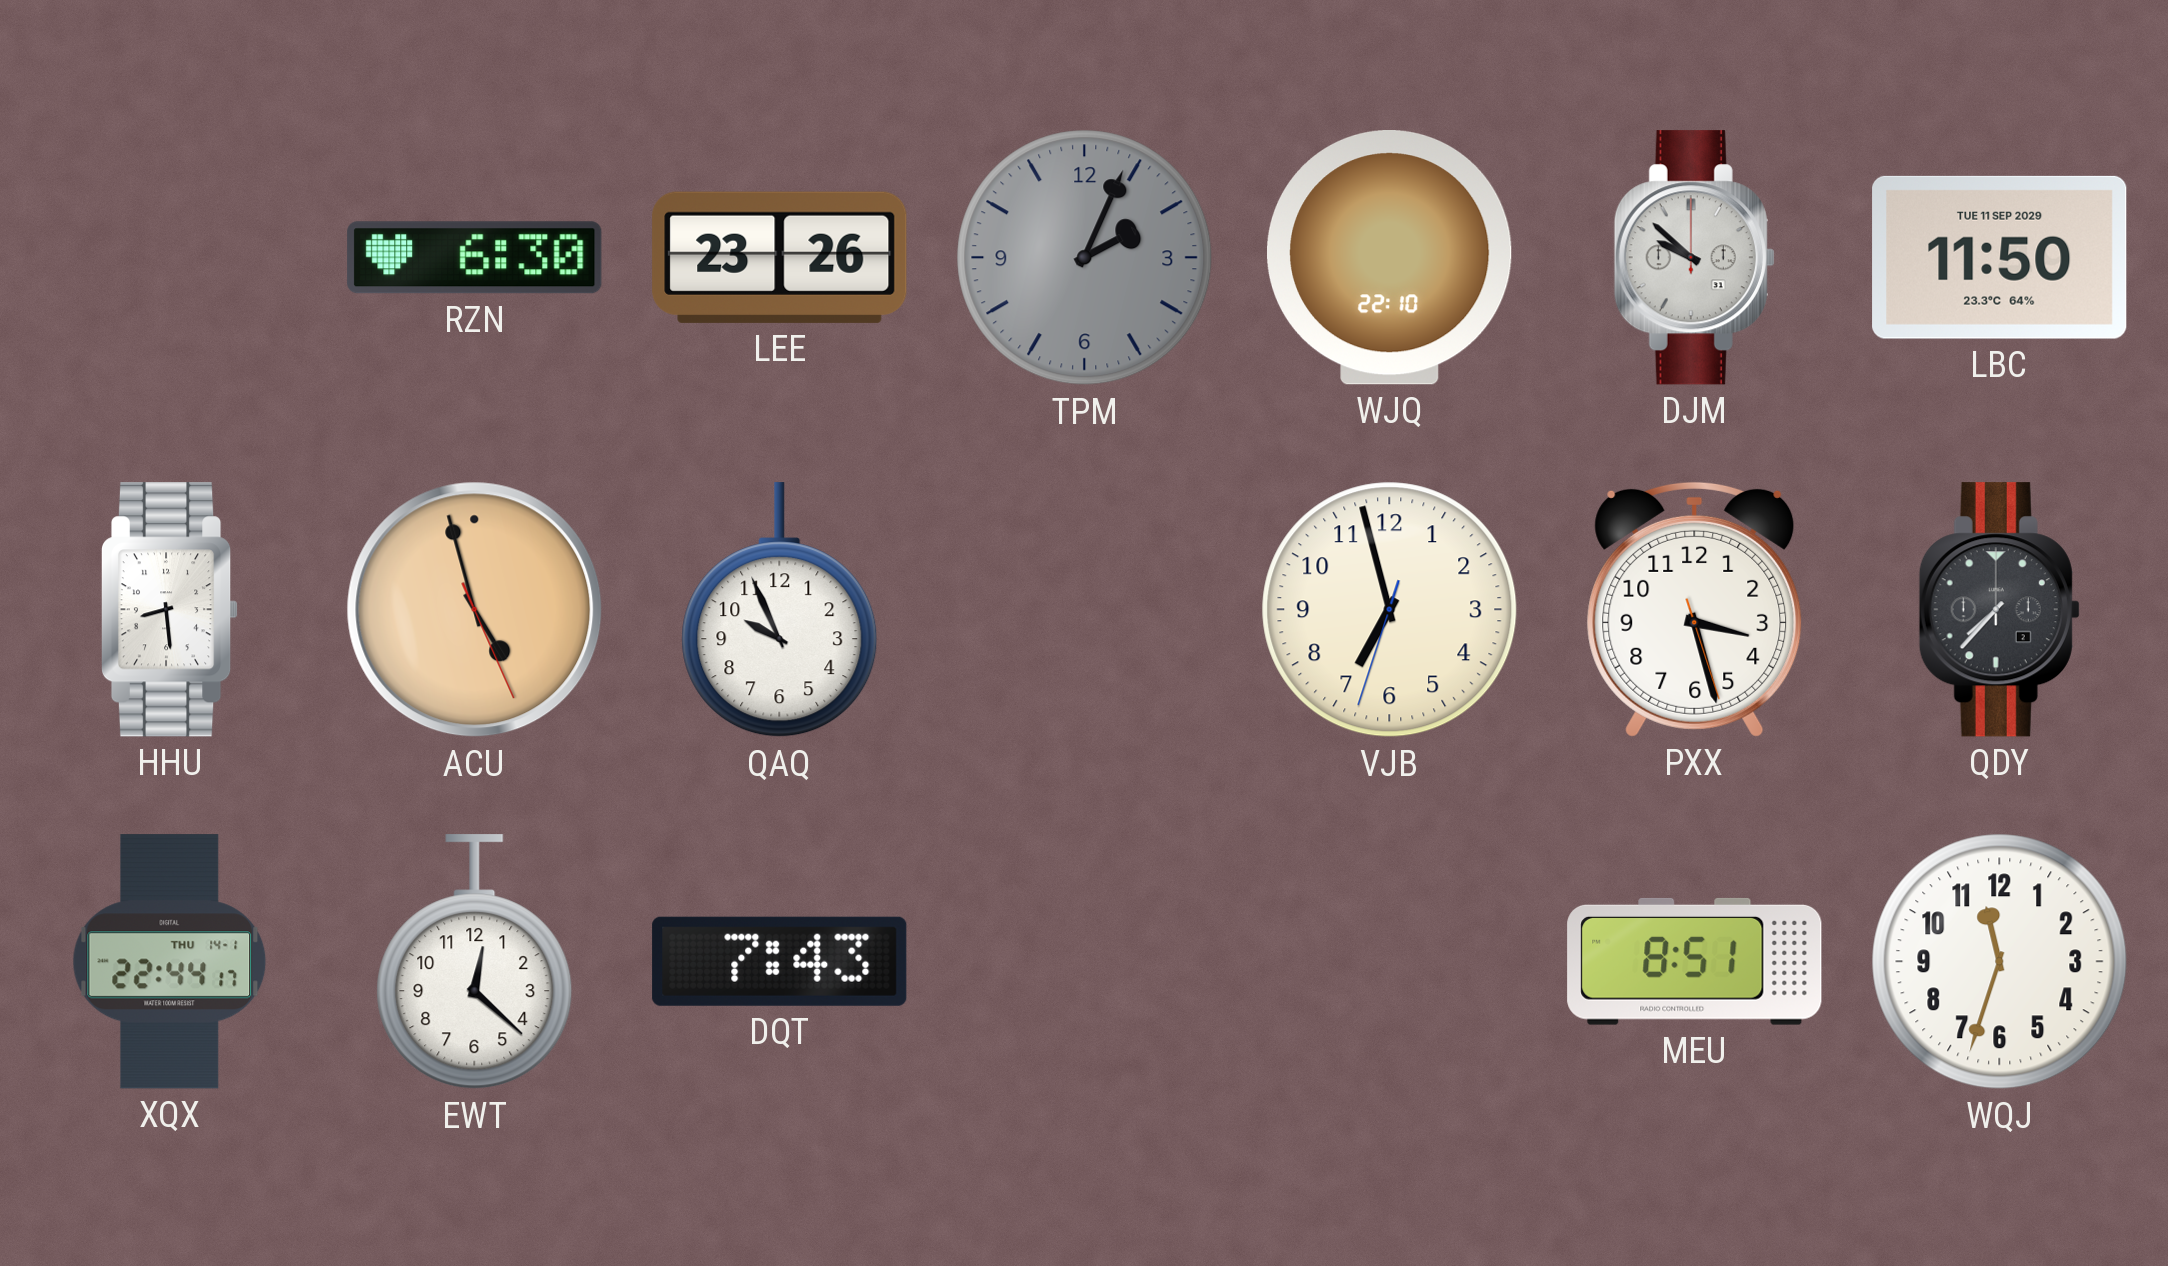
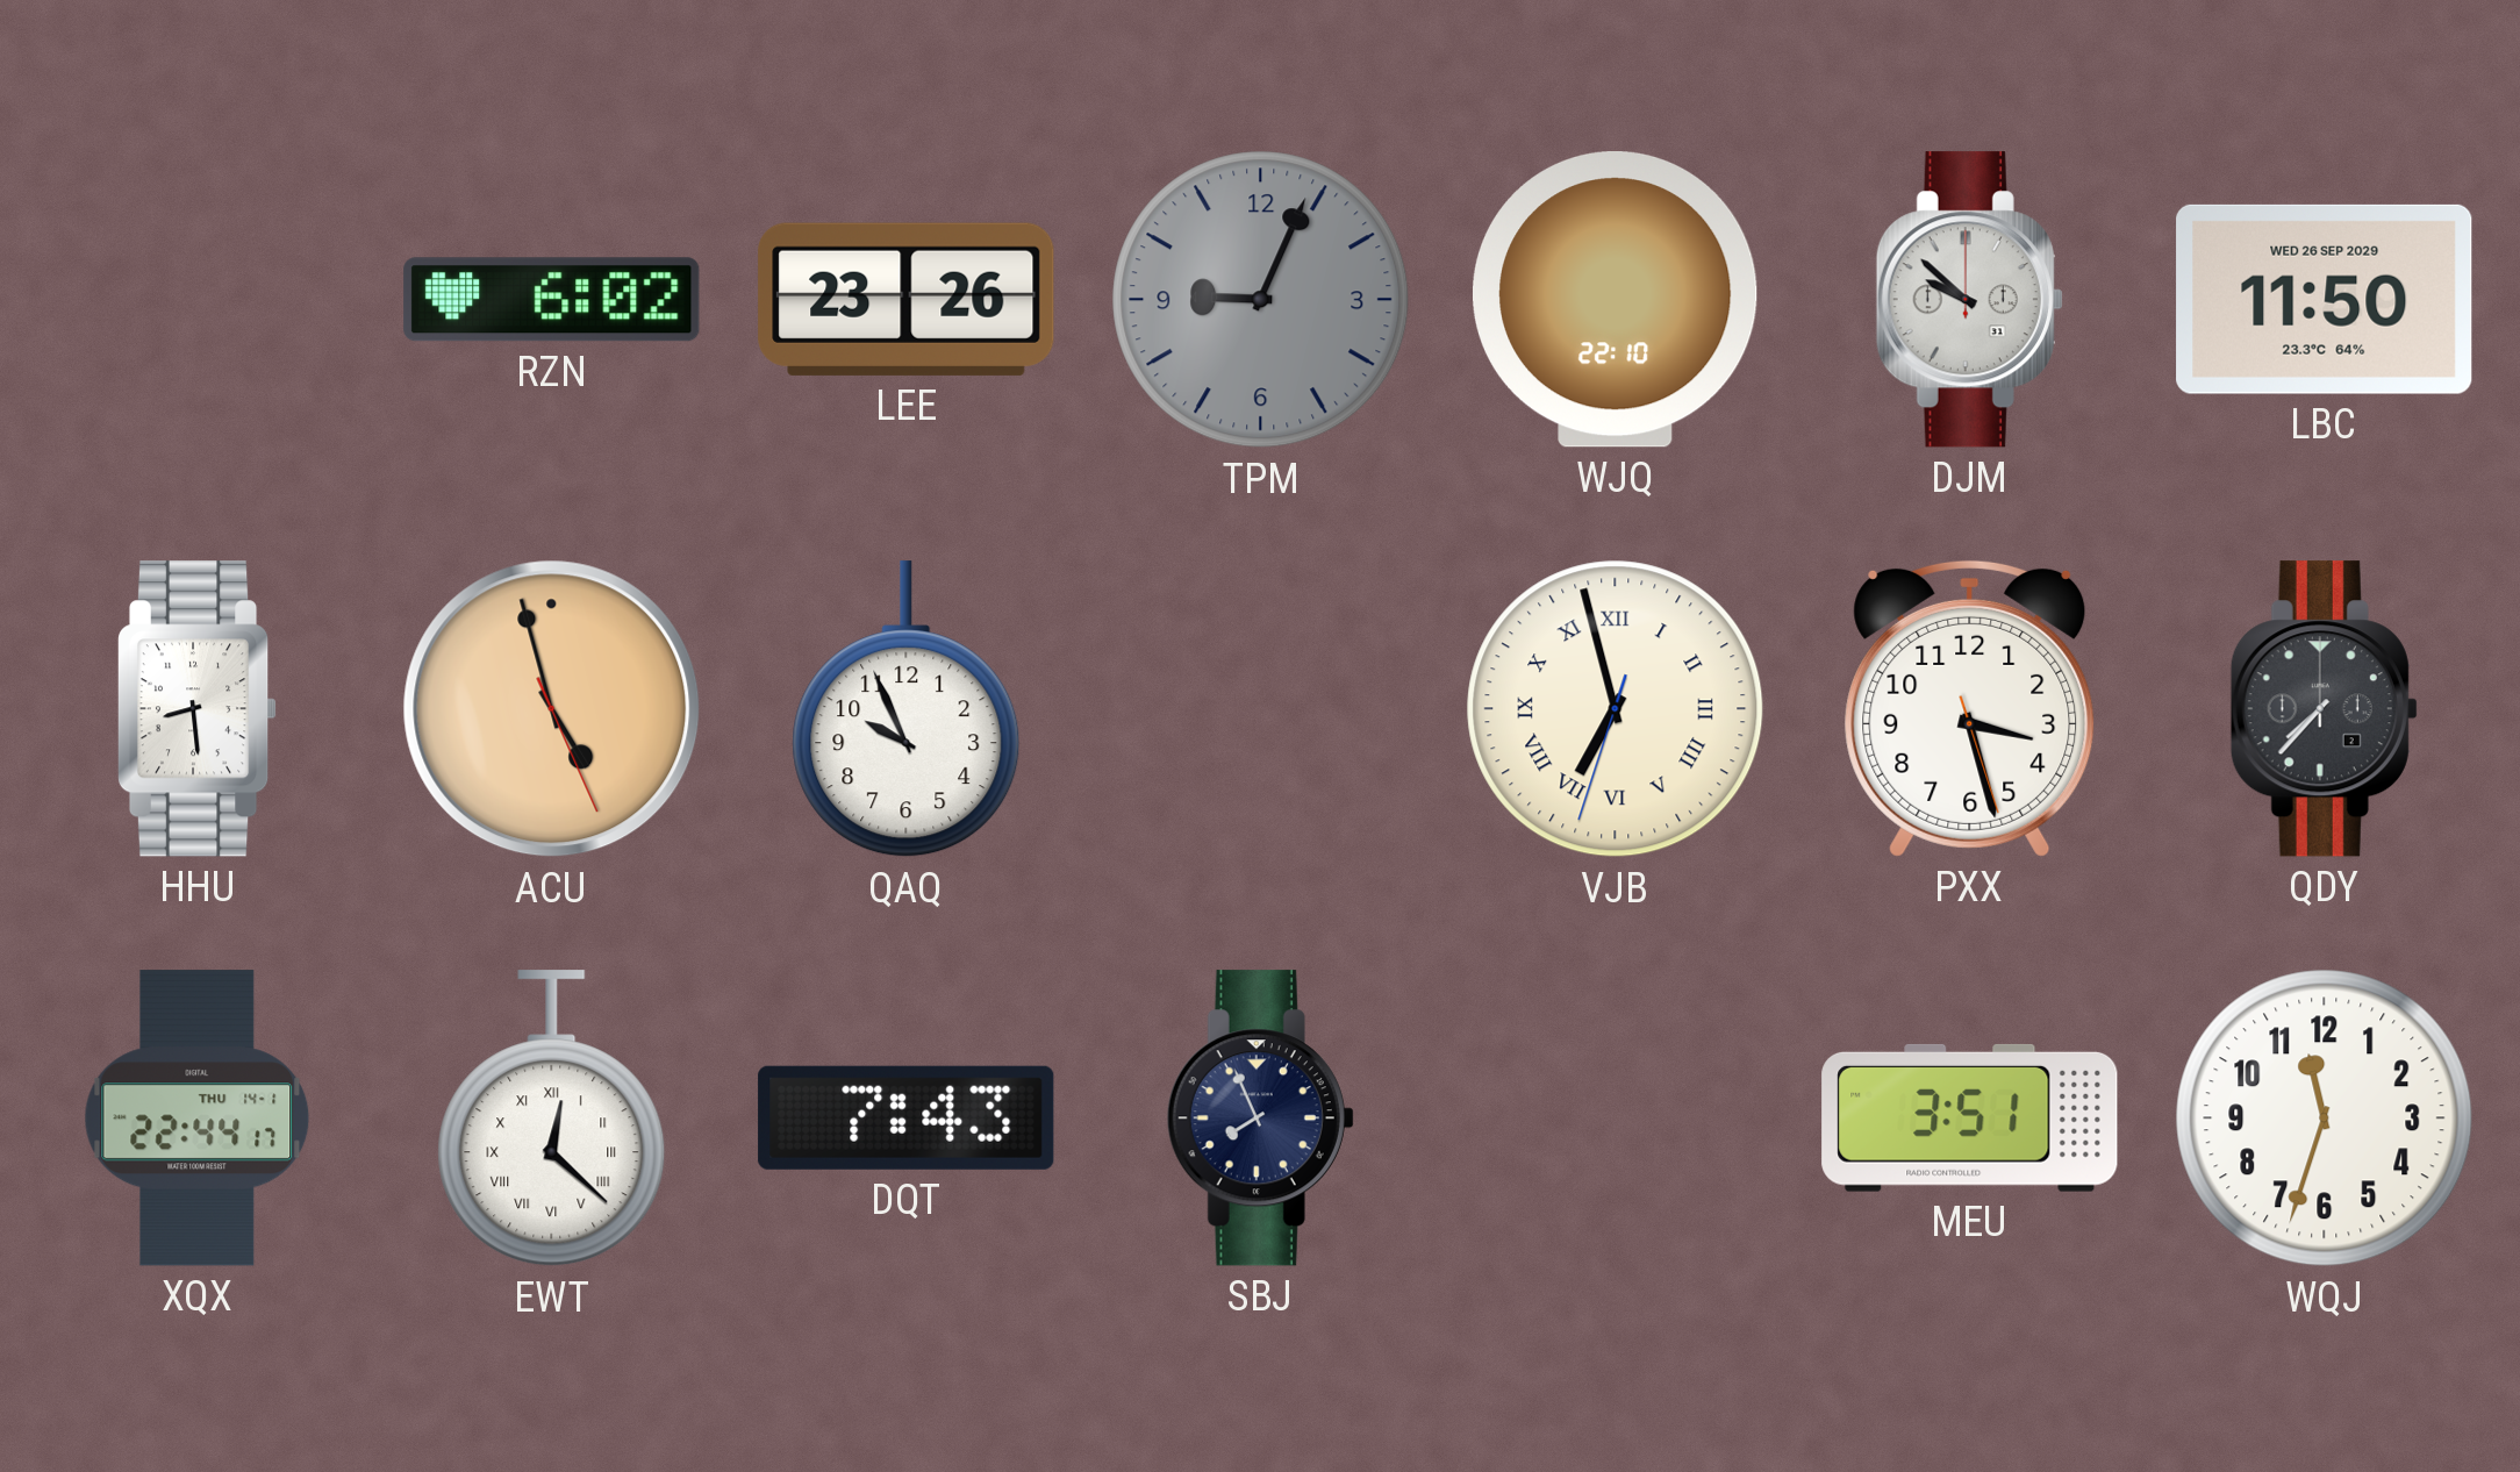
RZN: 6:30 -> 6:02
TPM: 2:04 -> 9:04
LBC date: TUE 11 SEP 2029 -> WED 26 SEP 2029
VJB numerals: Arabic -> Roman
EWT numerals: Arabic -> Roman
SBJ: none -> 7:56
MEU: 8:51 -> 3:51
